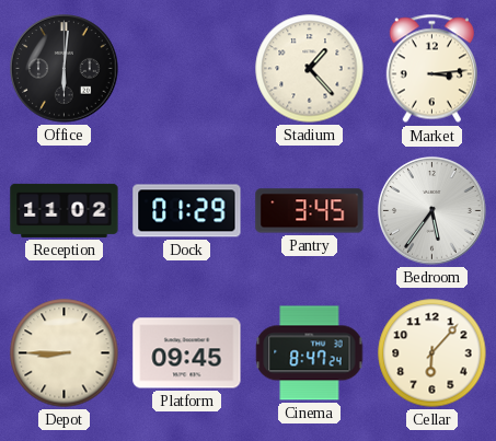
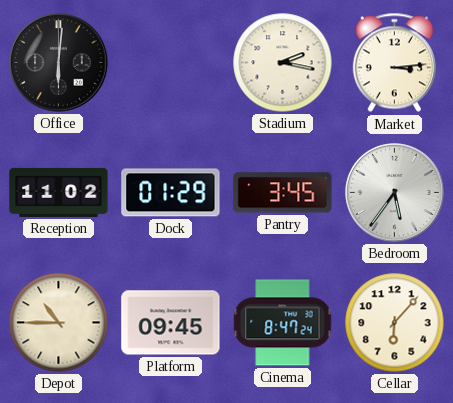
Stadium: 1:23 -> 2:17
Depot: 8:45 -> 10:45
